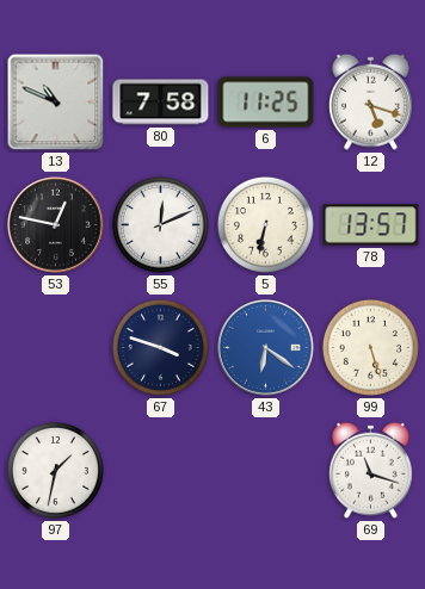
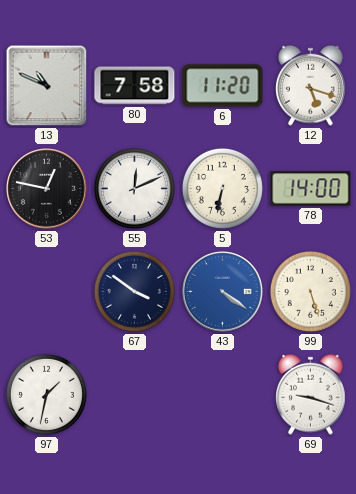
6: 11:25 -> 11:20
78: 13:57 -> 14:00
67: 3:48 -> 3:51
43: 6:21 -> 4:21
69: 11:18 -> 9:18
